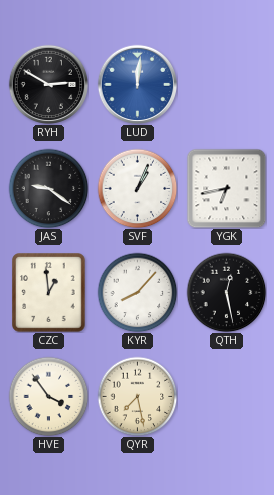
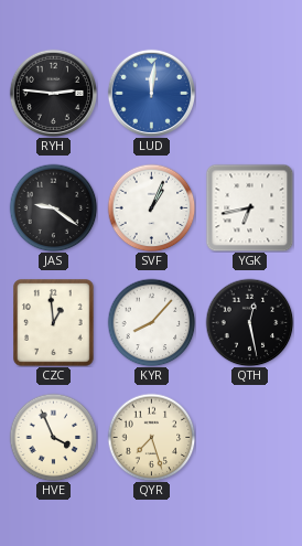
RYH: 2:50 -> 2:46
HVE: 3:54 -> 3:56
QYR: 7:28 -> 7:27
